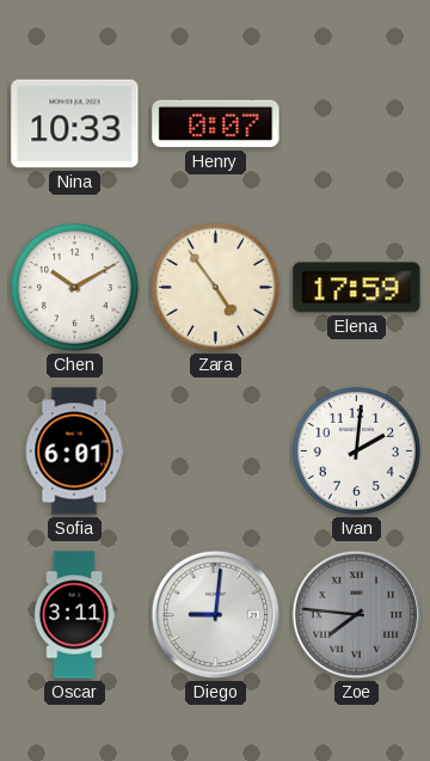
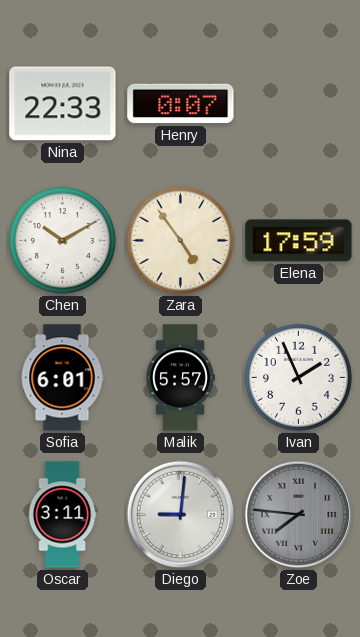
Nina: 10:33 -> 22:33
Malik: none -> 5:57
Ivan: 2:01 -> 1:56
